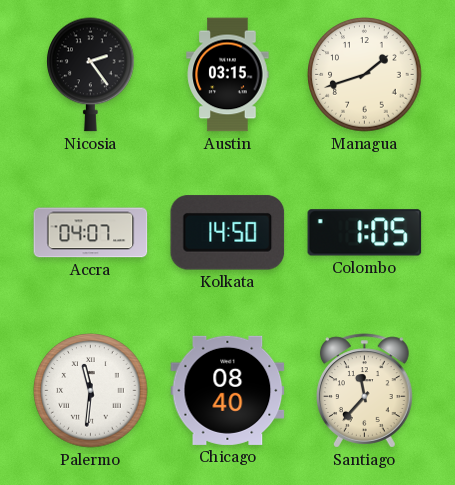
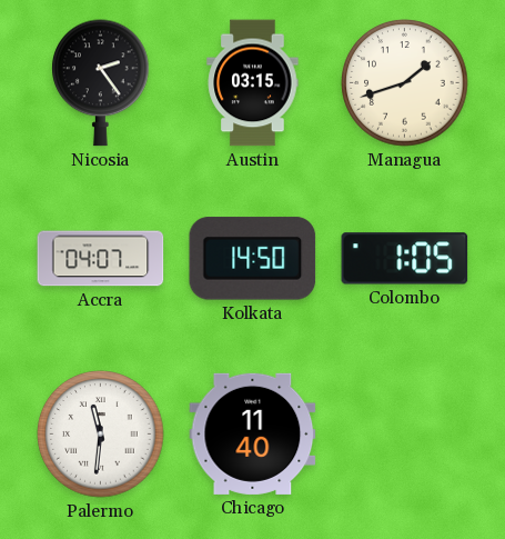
Chicago: 08:40 -> 11:40
Santiago: 11:37 -> none
